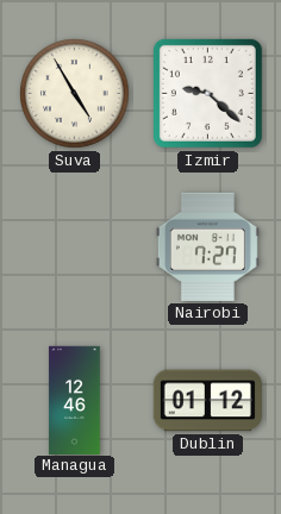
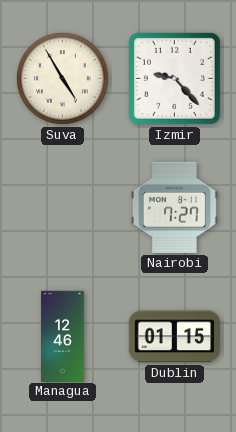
Izmir: 9:22 -> 9:23
Dublin: 01:12 -> 01:15
